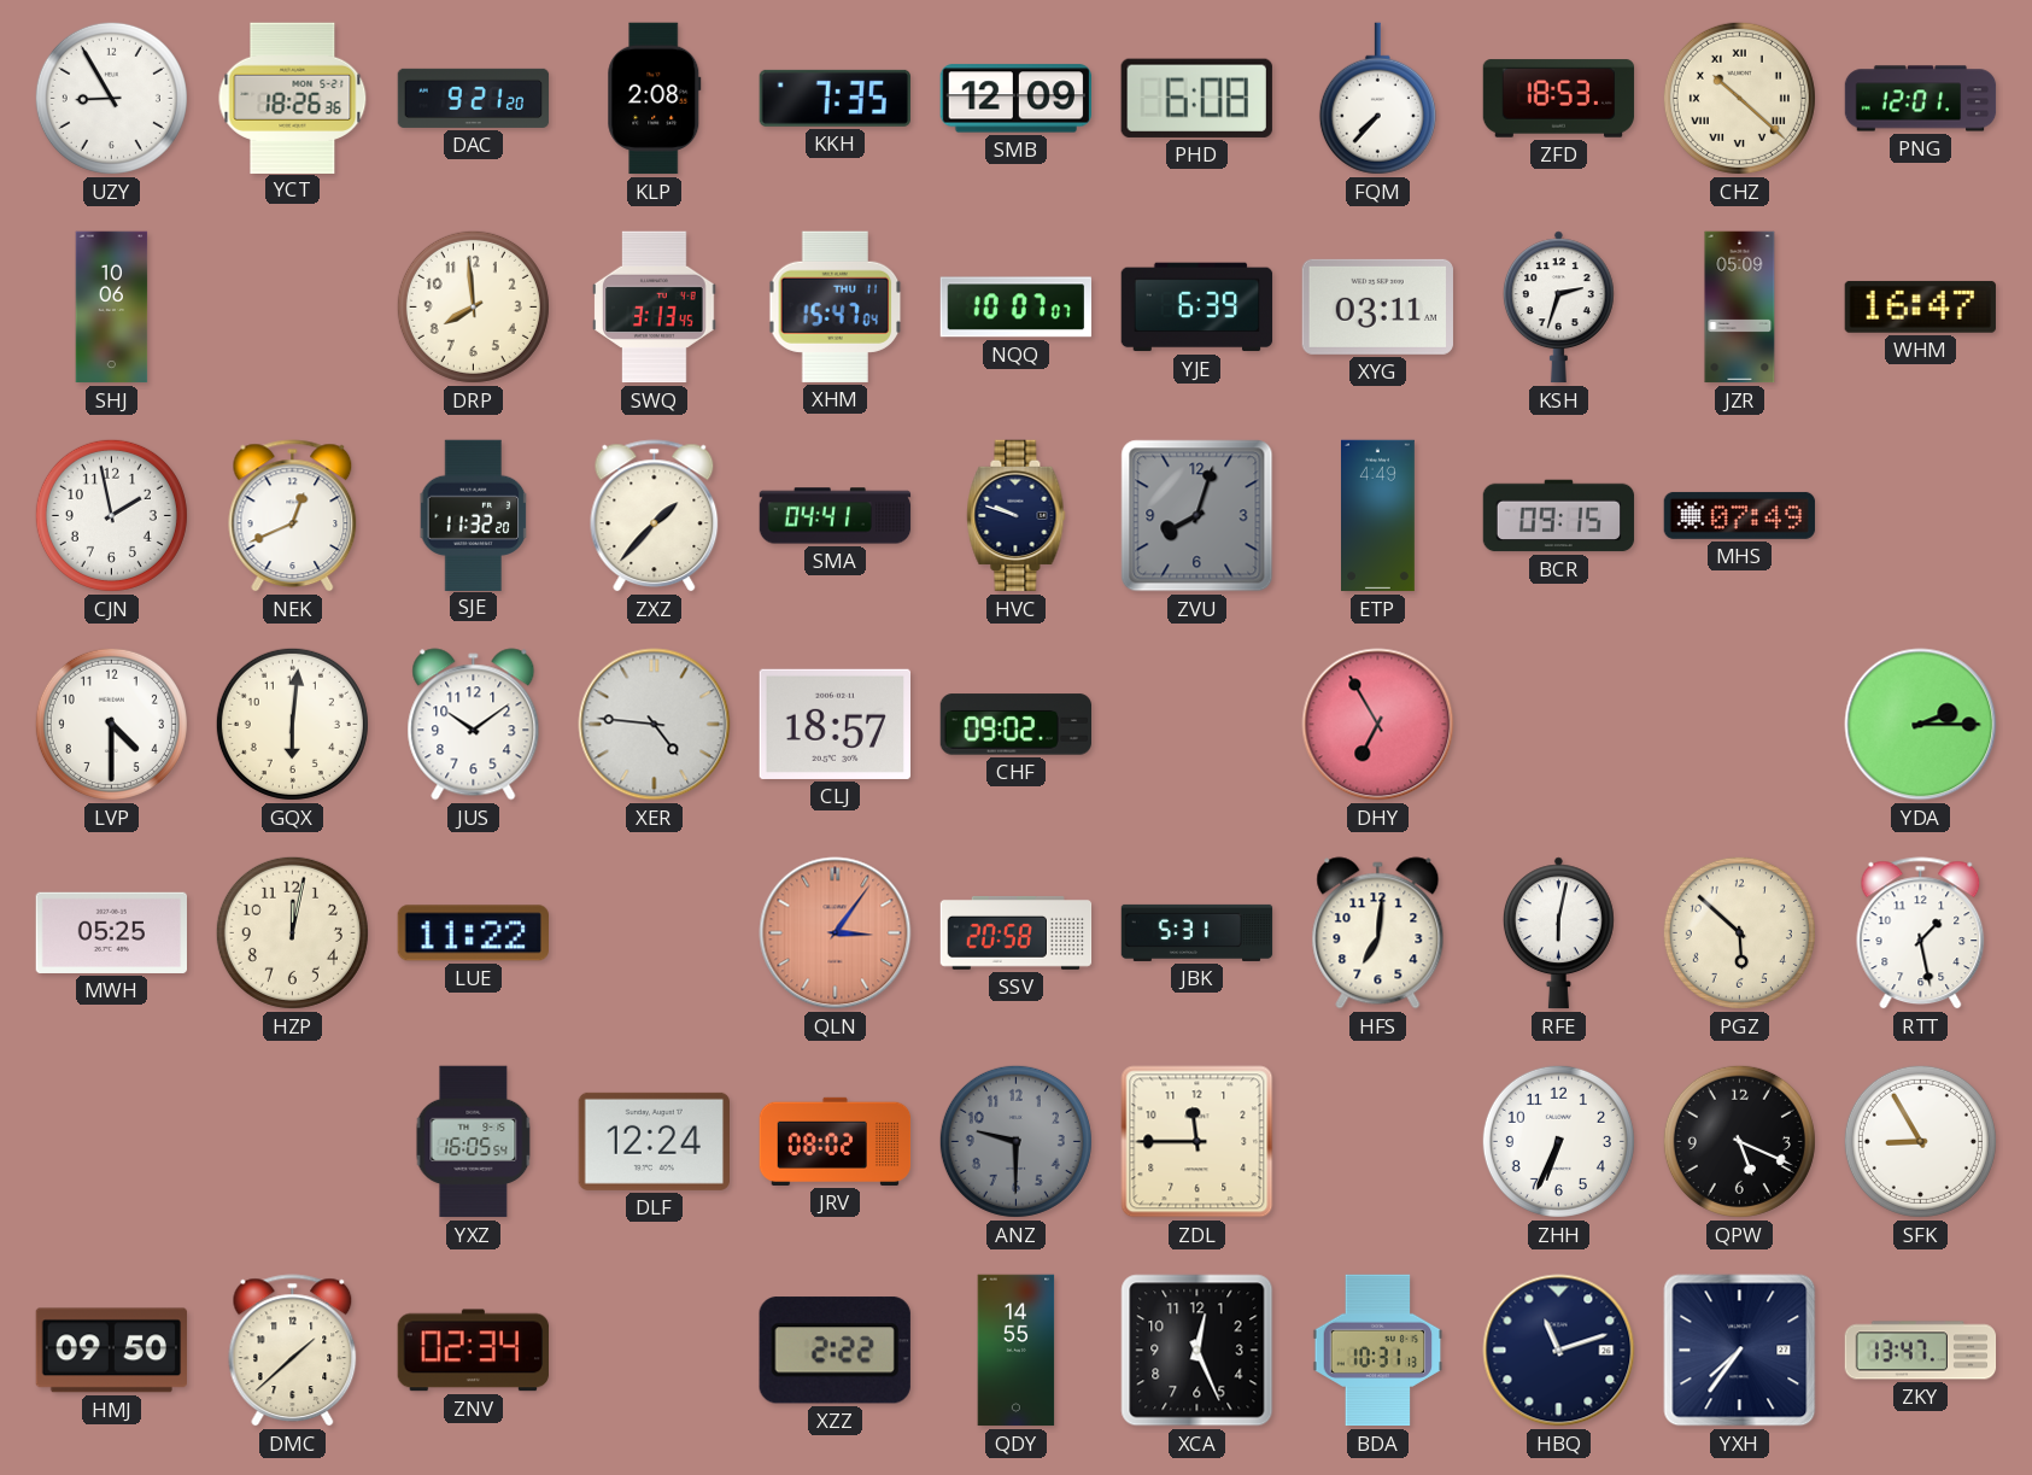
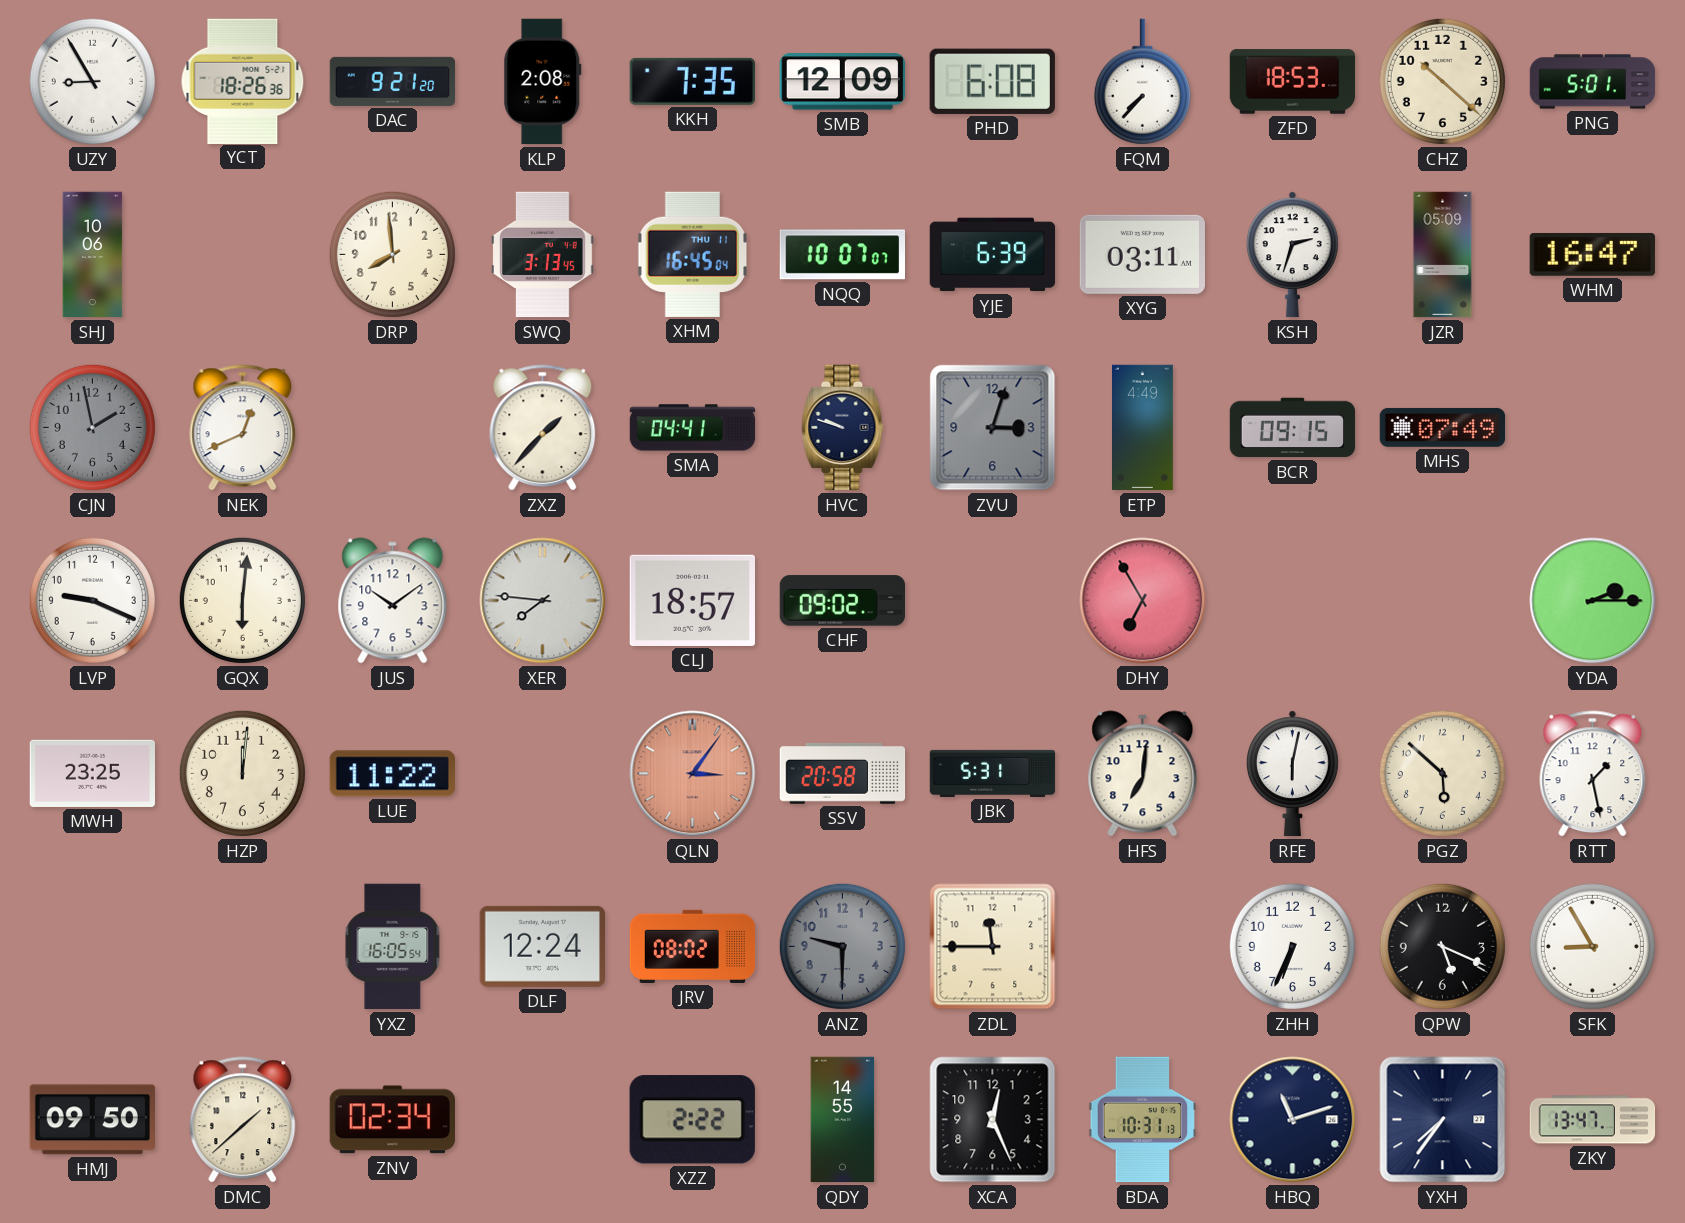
CHZ numerals: Roman -> Arabic
PNG: 12:01 -> 5:01
XHM: 15:47 -> 16:45
CJN dial: white -> grey
SJE: 11:32 -> none
ZVU: 8:03 -> 3:03
LVP: 4:30 -> 9:19
XER: 4:46 -> 7:46
MWH: 05:25 -> 23:25
HZP: 12:02 -> 12:01
